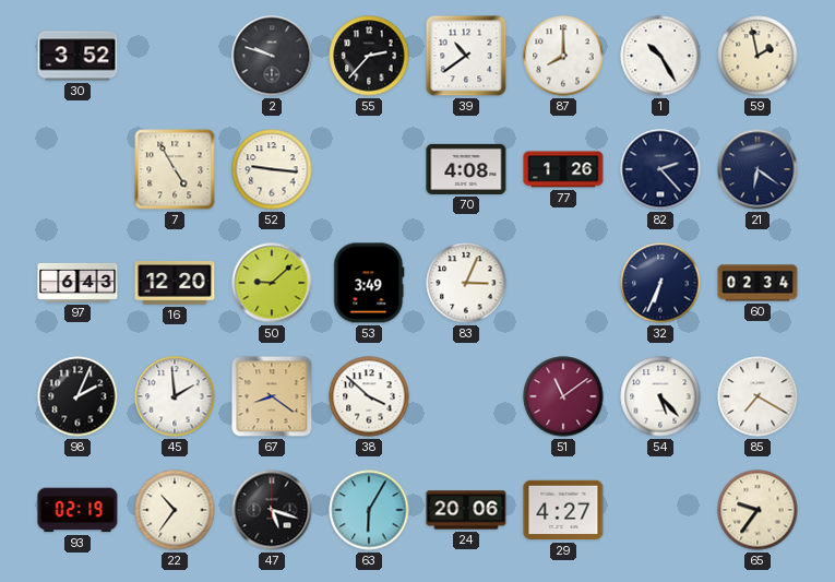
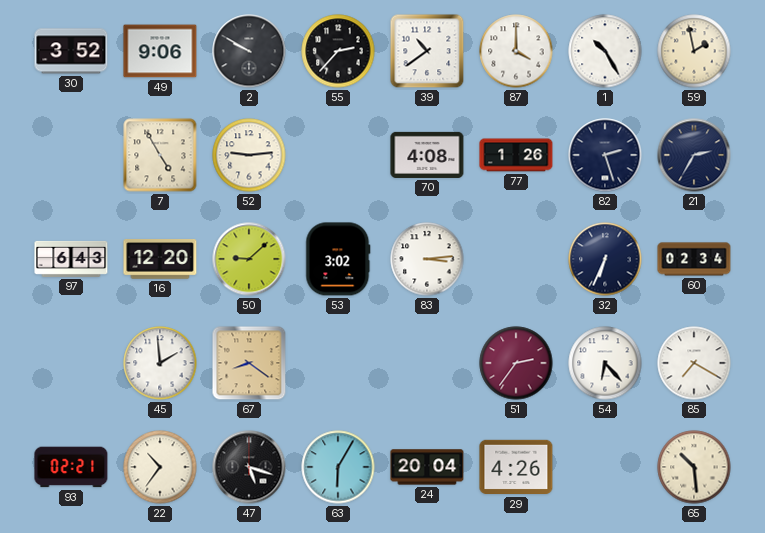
49: none -> 9:06
2: 9:48 -> 9:50
87: 8:00 -> 4:00
52: 9:16 -> 9:14
82: 2:23 -> 2:27
21: 6:21 -> 2:35
53: 3:49 -> 3:02
83: 3:04 -> 3:14
98: 2:04 -> none
38: 3:52 -> none
51: 11:09 -> 2:36
54: 5:23 -> 6:23
93: 02:19 -> 02:21
24: 20:06 -> 20:04
29: 4:27 -> 4:26
65: 9:36 -> 10:29
